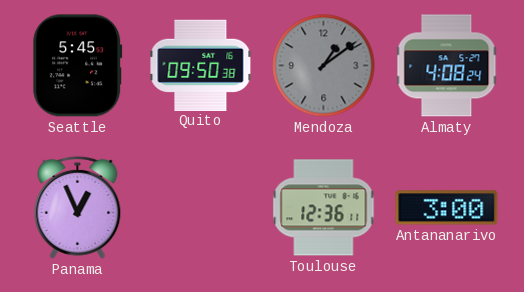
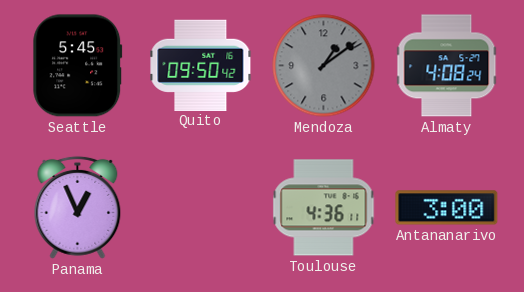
Quito: 09:50:38 -> 09:50:42
Toulouse: 12:36 -> 4:36
